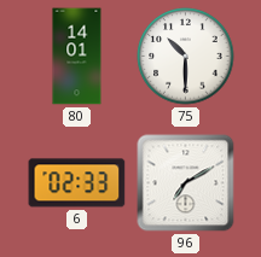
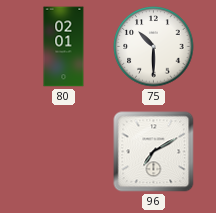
80: 14:01 -> 02:01
6: 02:33 -> none
